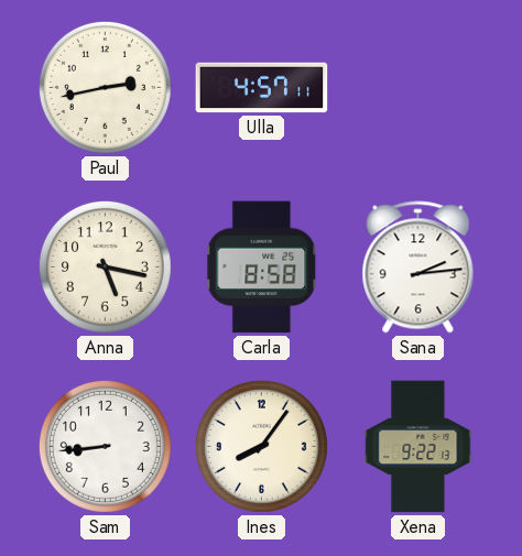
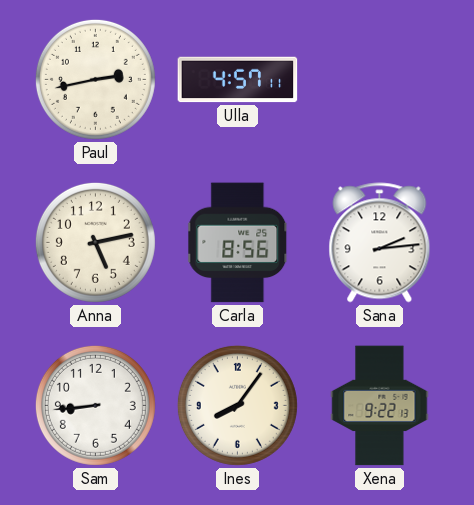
Anna: 5:17 -> 5:13
Carla: 8:58 -> 8:56
